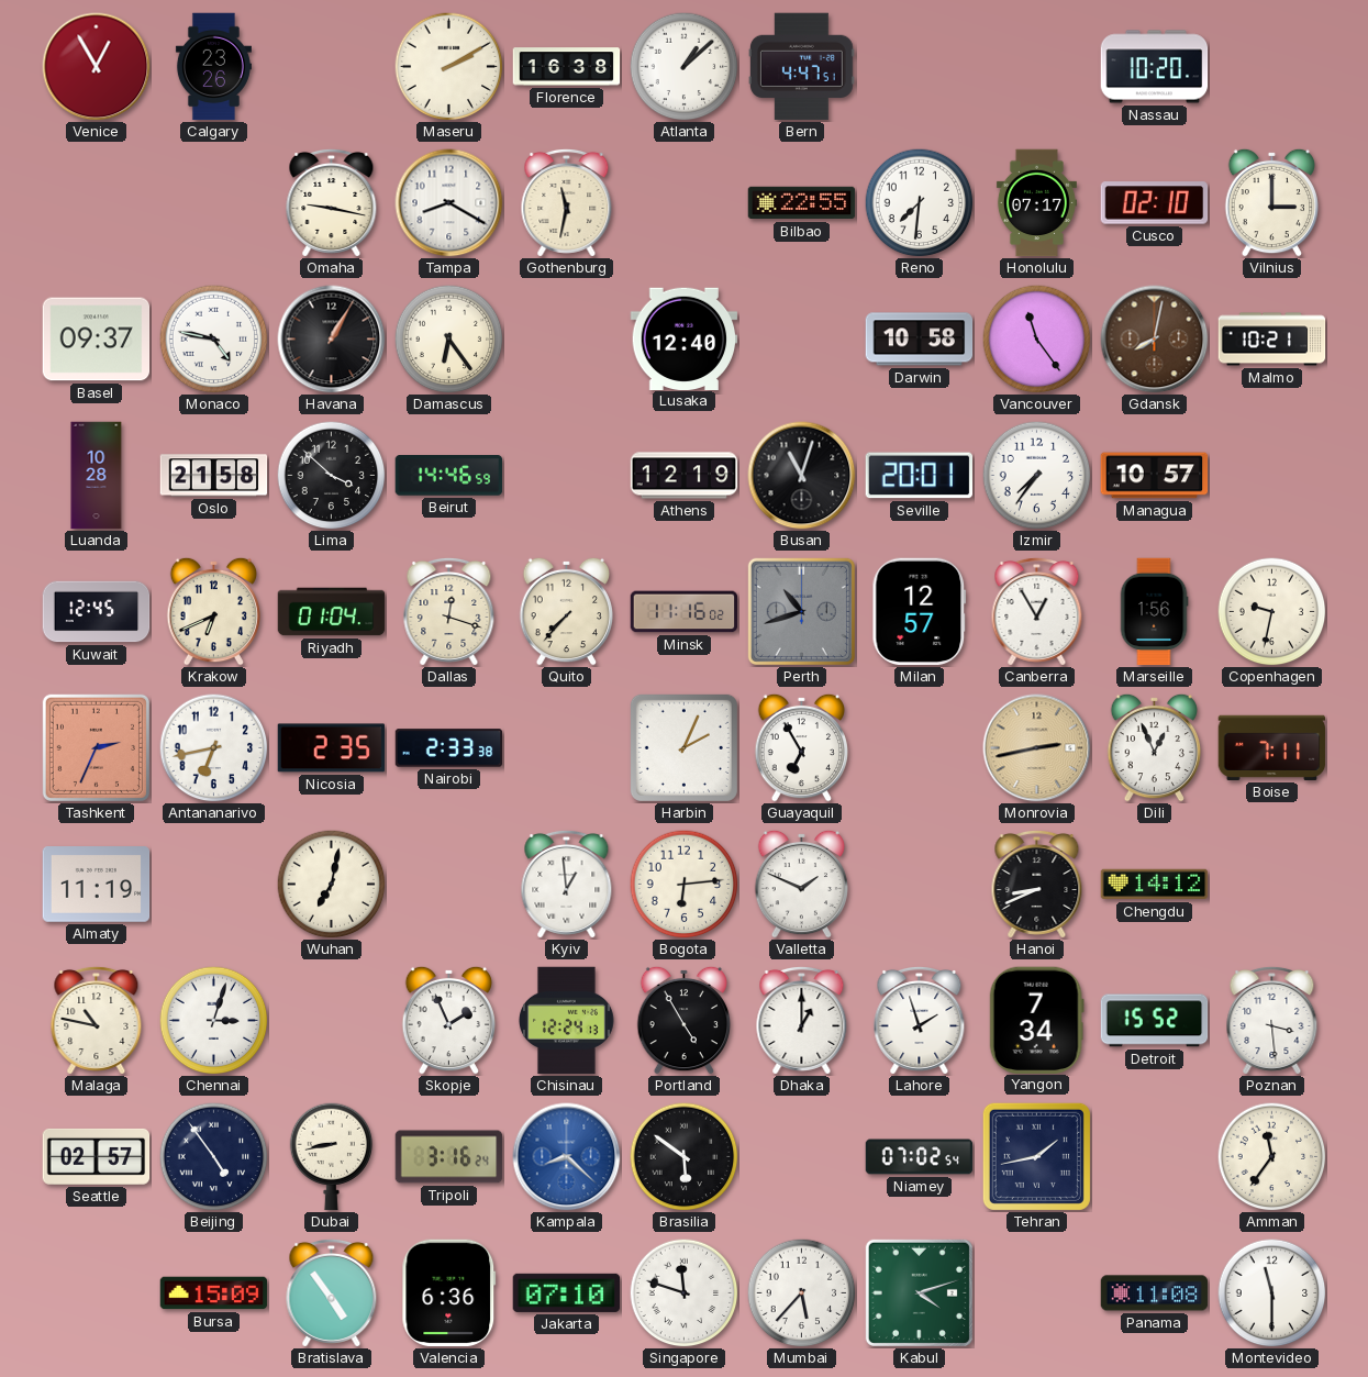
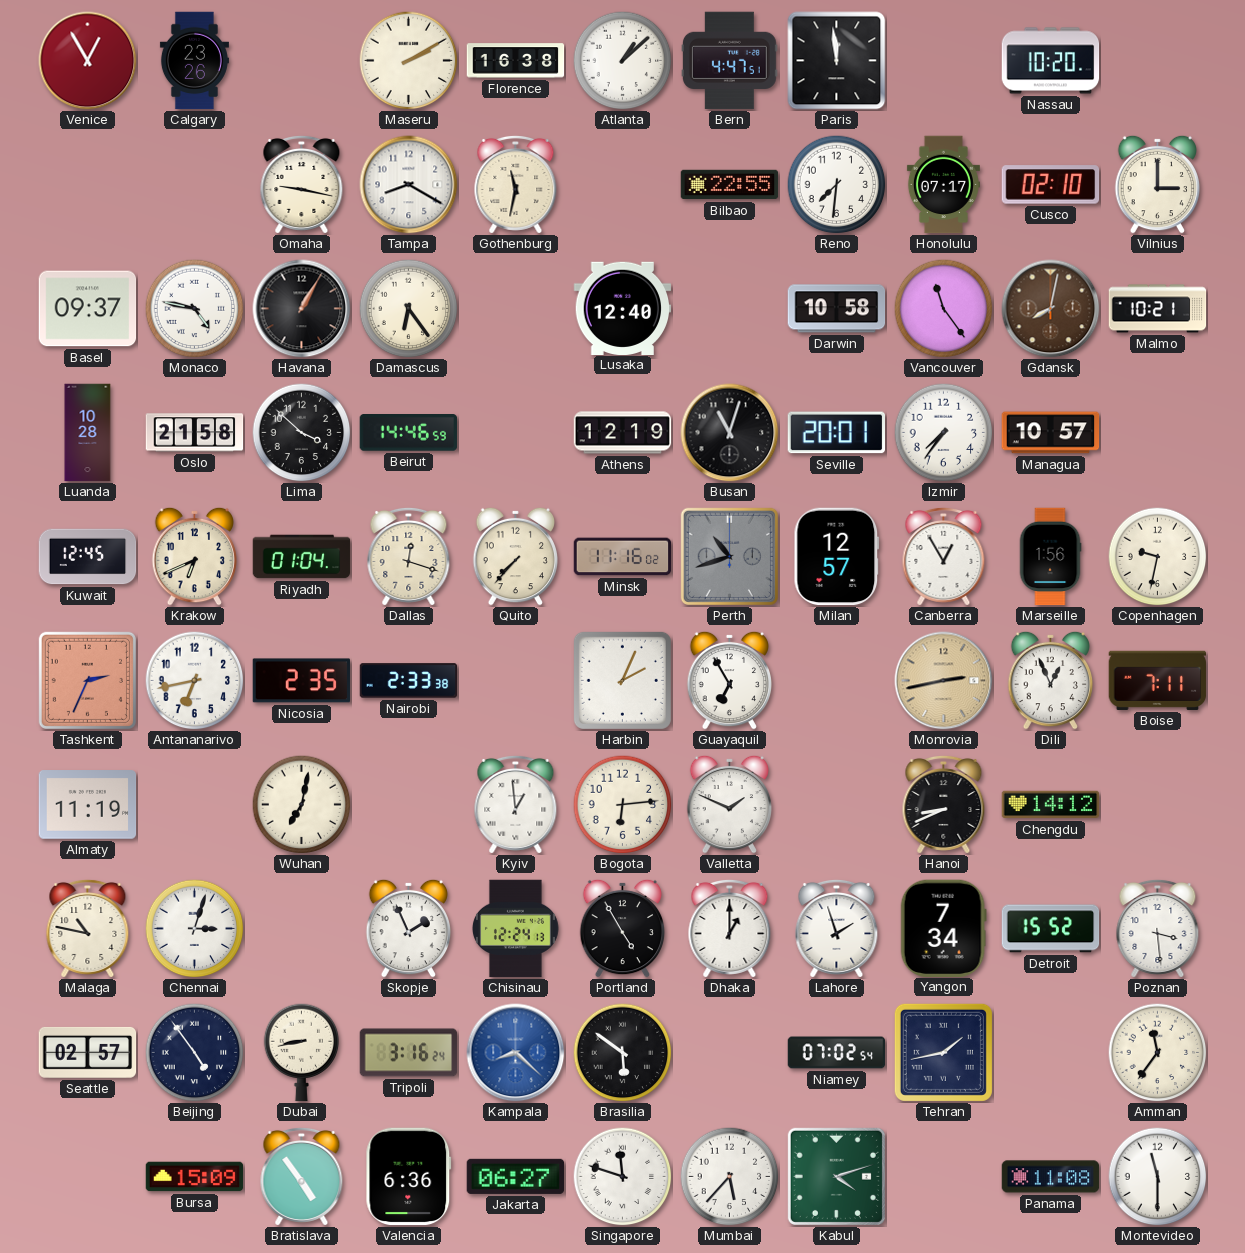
Paris: none -> 11:59
Jakarta: 07:10 -> 06:27
